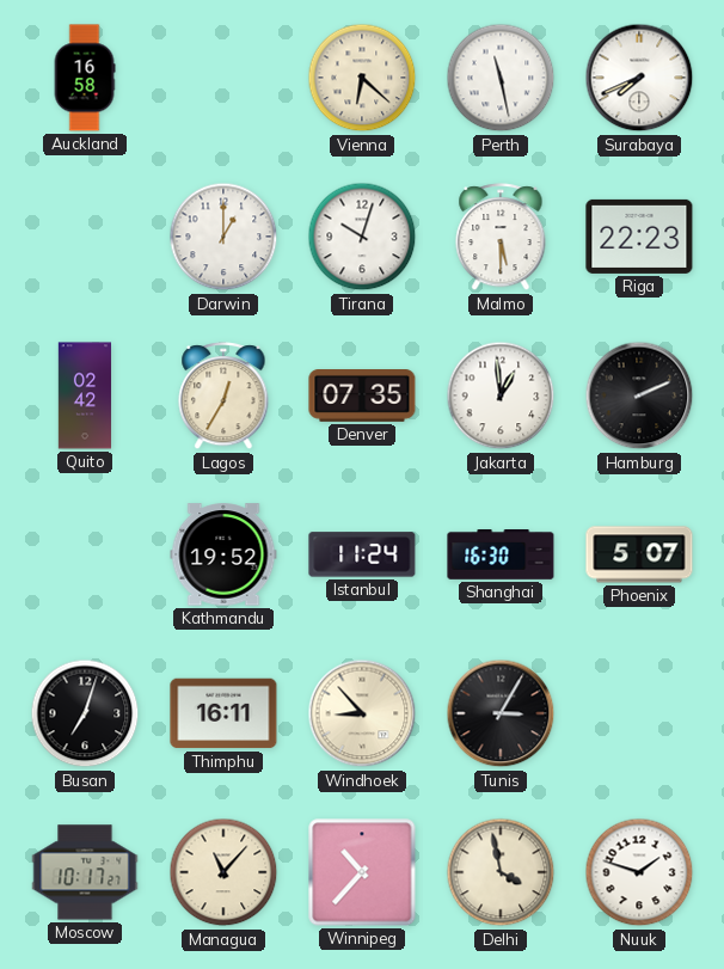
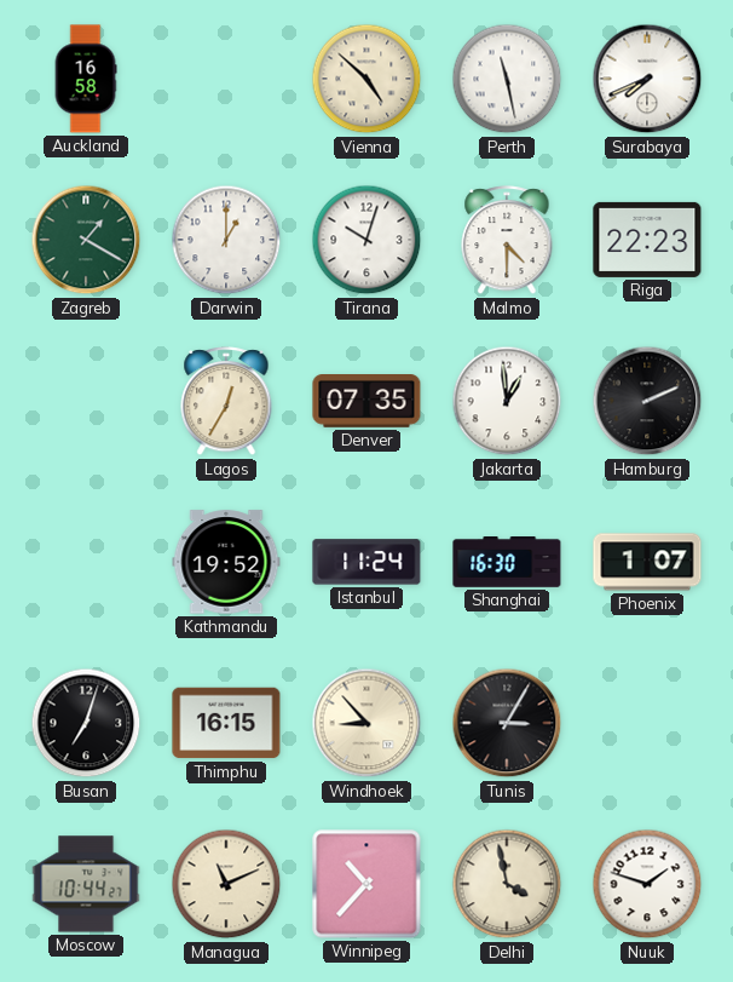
Vienna: 6:22 -> 4:52
Zagreb: none -> 1:20
Malmo: 5:30 -> 4:30
Quito: 02:42 -> none
Phoenix: 5:07 -> 1:07
Thimphu: 16:11 -> 16:15
Moscow: 10:17 -> 10:44
Managua: 11:07 -> 11:11
